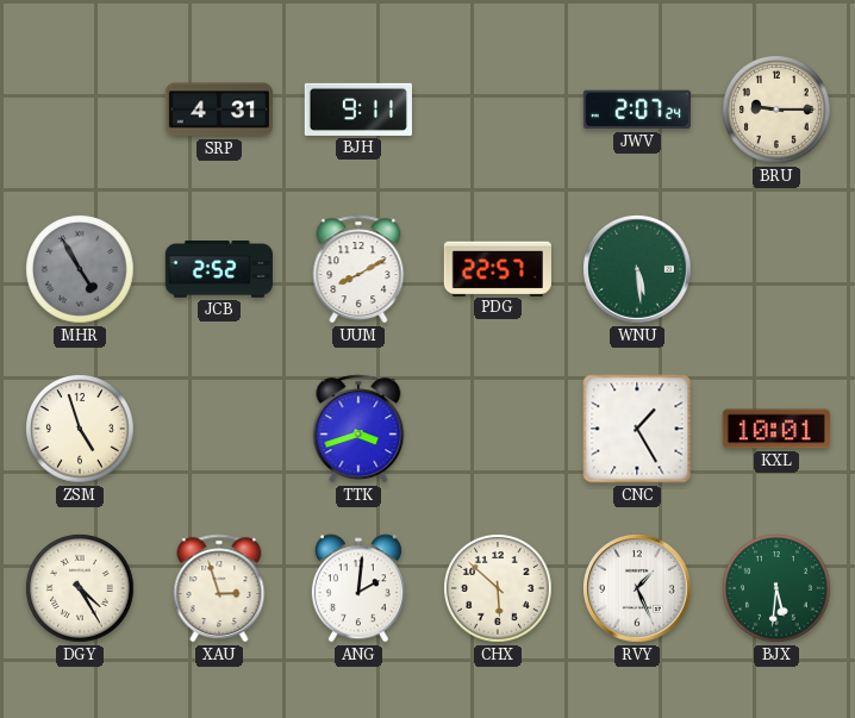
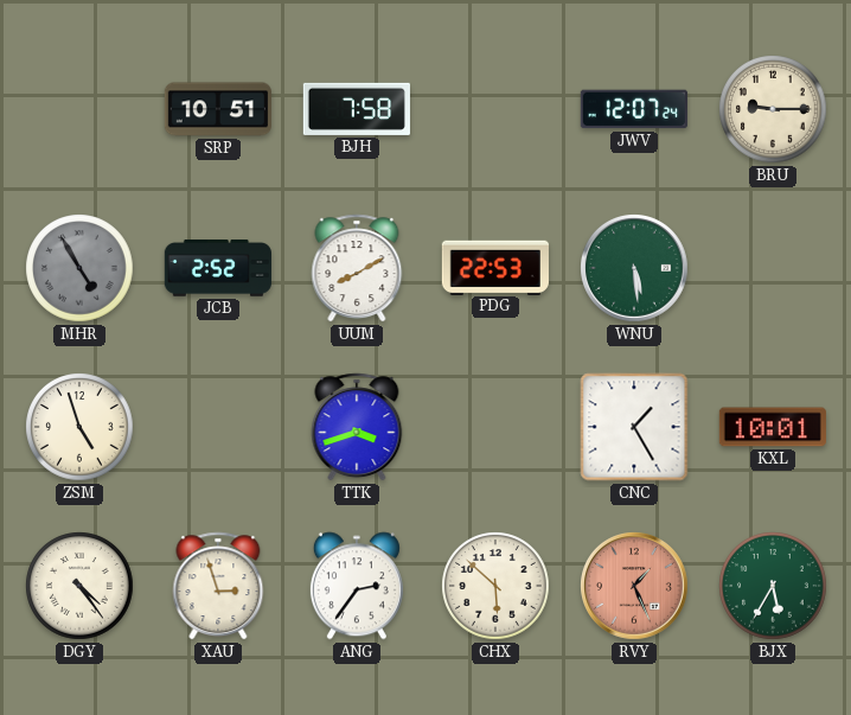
SRP: 4:31 -> 10:51
BJH: 9:11 -> 7:58
JWV: 2:07 -> 12:07
PDG: 22:57 -> 22:53
DGY: 4:25 -> 4:24
ANG: 2:01 -> 2:36
RVY dial: white -> salmon
BJX: 5:31 -> 5:35
